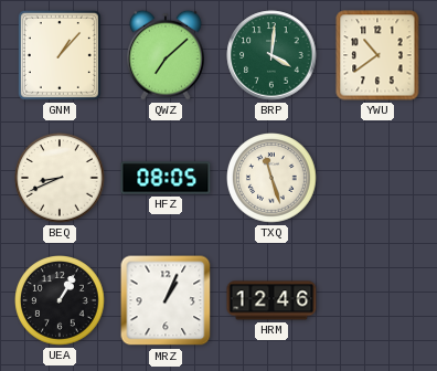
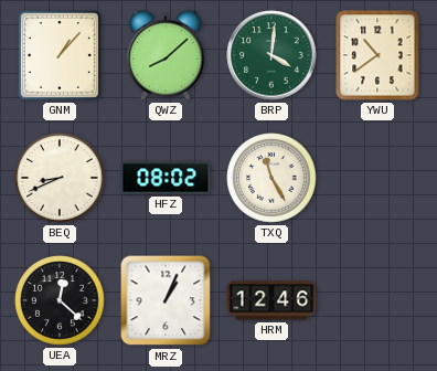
QWZ: 7:08 -> 8:08
HFZ: 08:05 -> 08:02
TXQ: 11:27 -> 11:25
UEA: 1:05 -> 12:22
